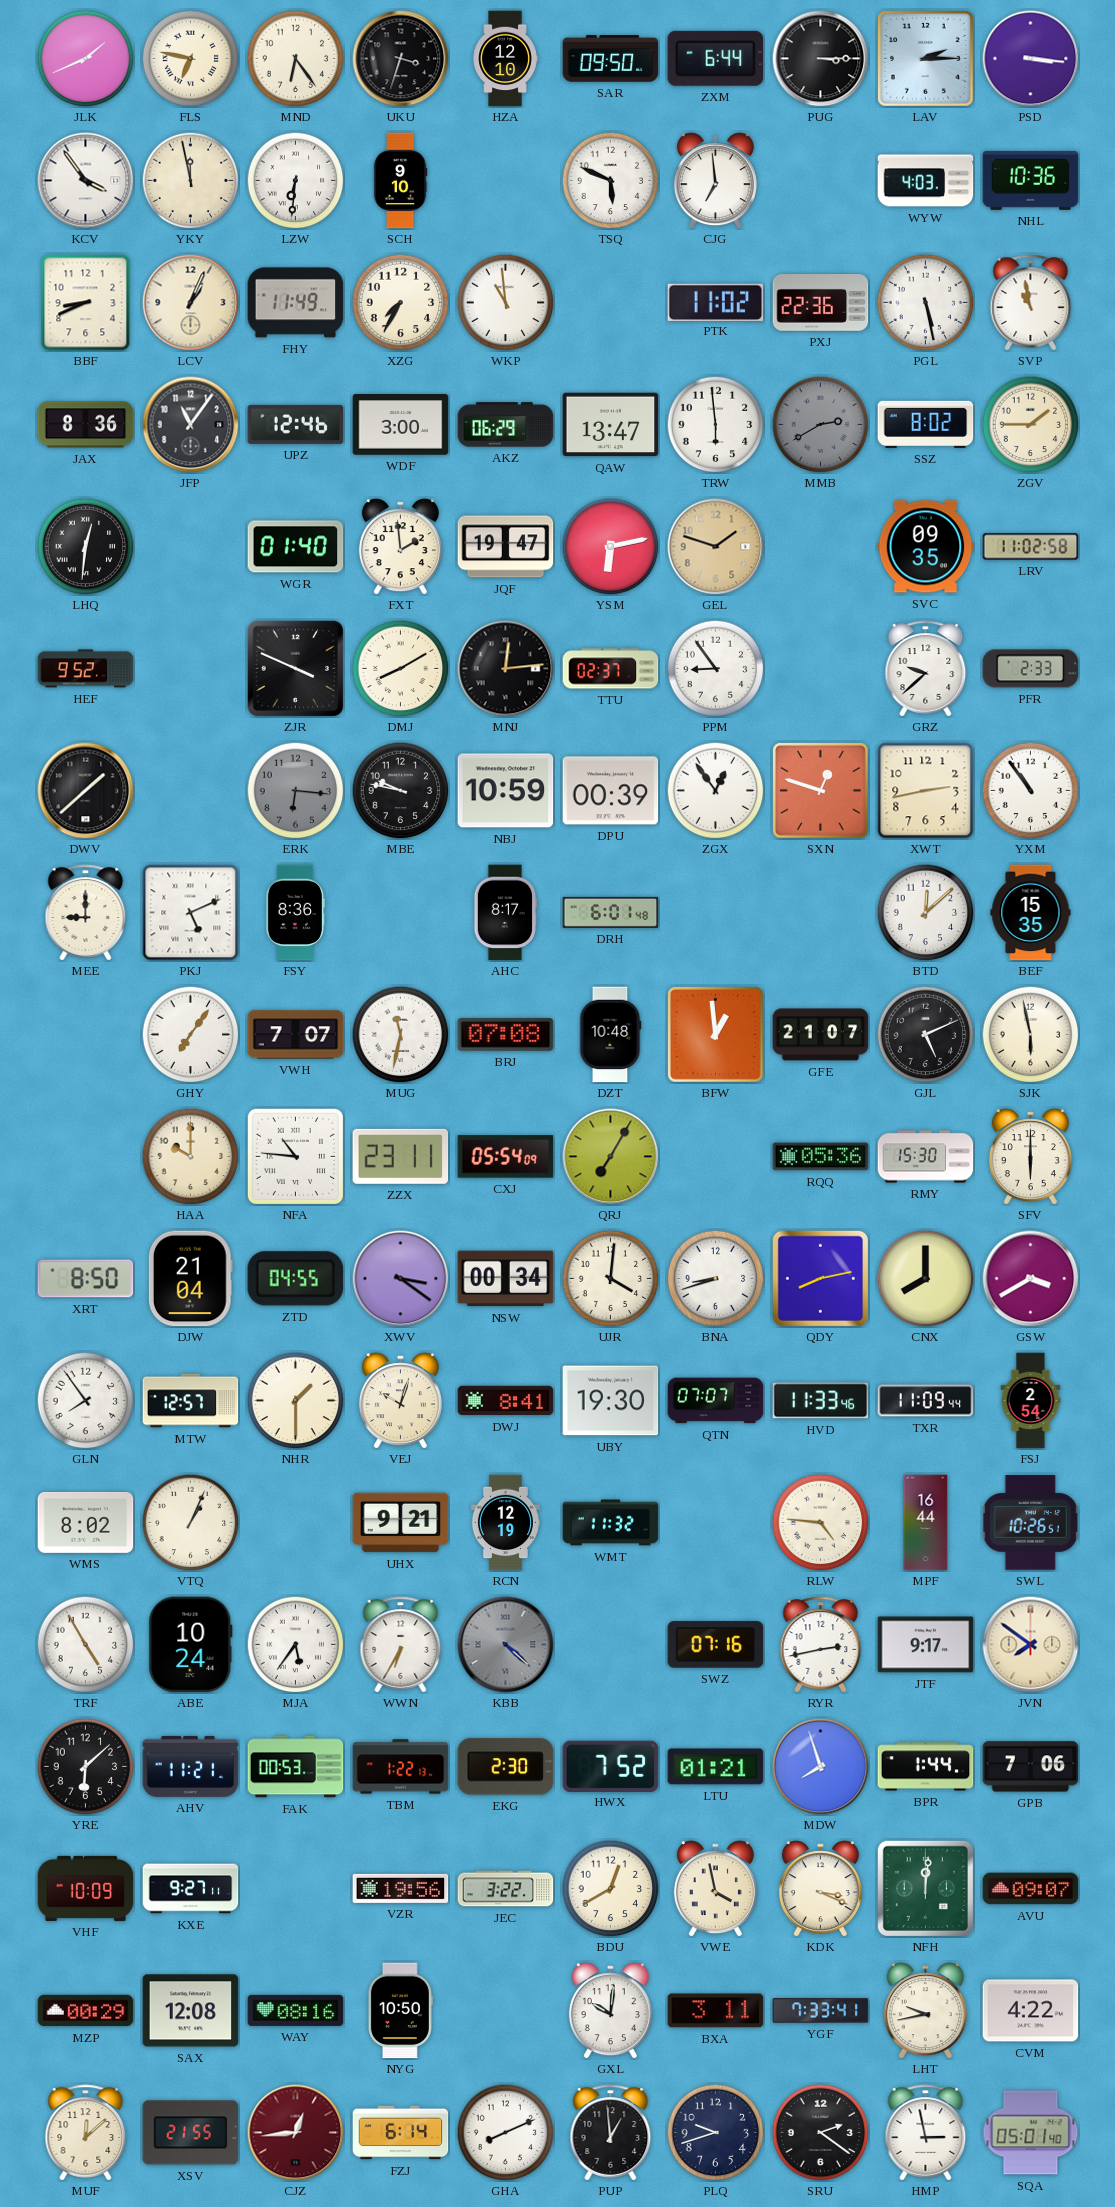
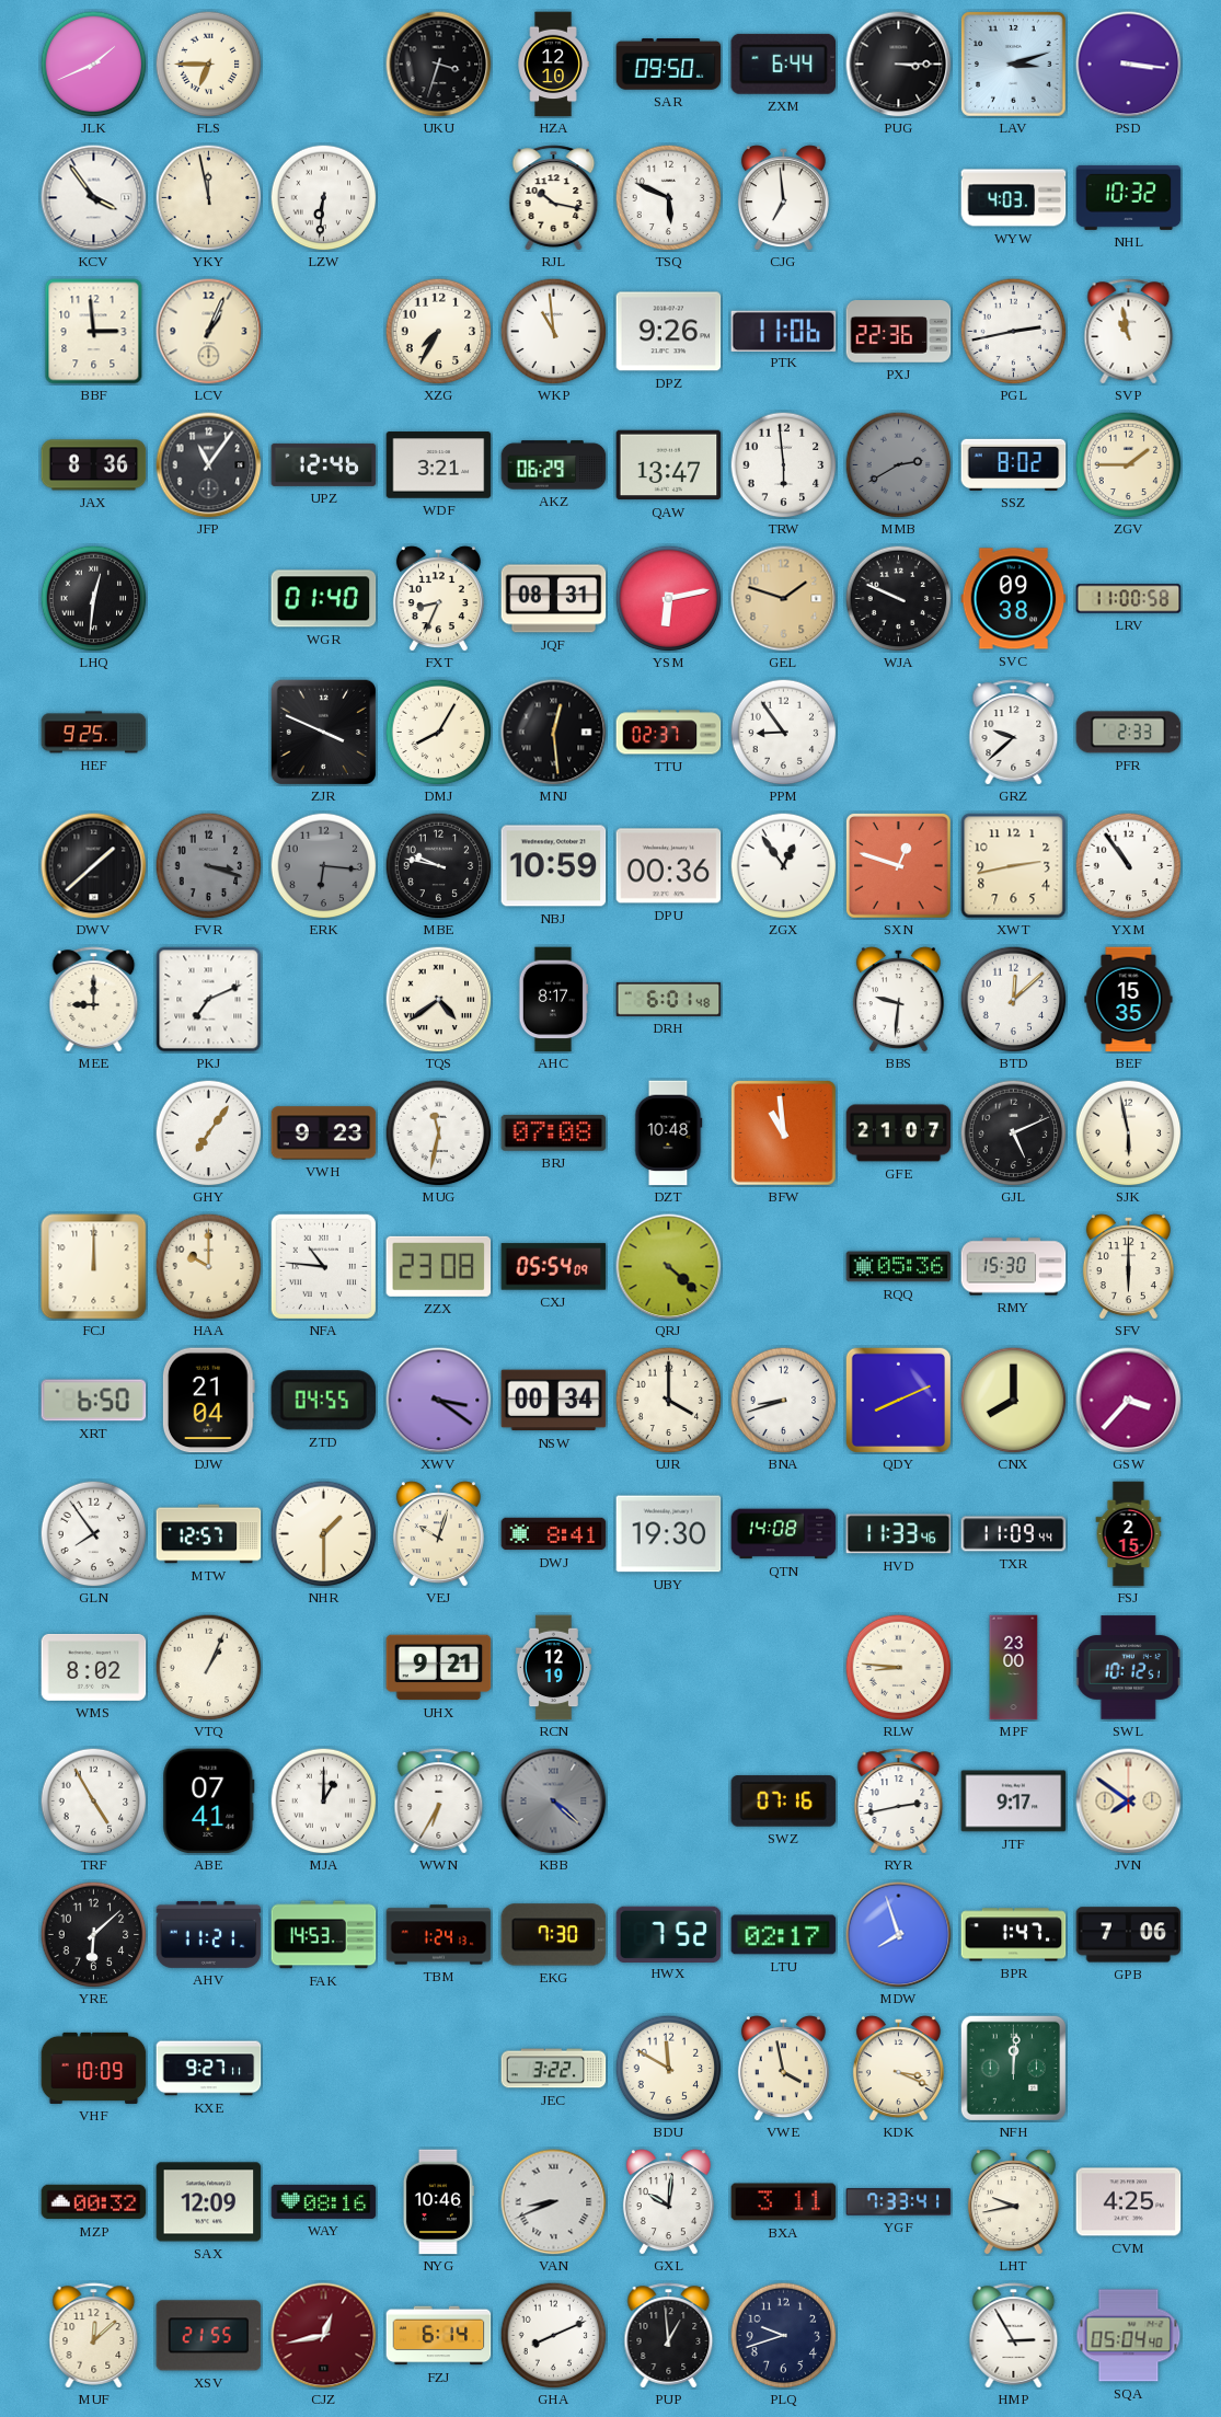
FLS: 6:47 -> 6:45
MND: 6:24 -> none
LAV: 2:15 -> 3:12
SCH: 9:10 -> none
RJL: none -> 10:17
NHL: 10:36 -> 10:32
BBF: 8:41 -> 2:59
FHY: 11:49 -> none
DPZ: none -> 9:26
PTK: 11:02 -> 11:06
PGL: 5:28 -> 2:43
WDF: 3:00 -> 3:21
FXT: 1:59 -> 8:34
JQF: 19:47 -> 08:31
WJA: none -> 9:49
SVC: 09:35 -> 09:38
LRV: 11:02 -> 11:00
HEF: 9:52 -> 9:25
DMJ: 8:10 -> 8:05
MNJ: 12:14 -> 12:29
FVR: none -> 3:18
DPU: 00:39 -> 00:36
PKJ: 5:11 -> 7:11
FSY: 8:36 -> none
TQS: none -> 4:39
BBS: none -> 9:31
VWH: 7:07 -> 9:23
BFW: 12:59 -> 10:59
FCJ: none -> 12:00
ZZX: 23:11 -> 23:08
QRJ: 7:05 -> 4:22
XRT: 8:50 -> 6:50
UJR: 4:01 -> 4:00
QDY: 8:13 -> 8:11
GSW: 3:40 -> 3:37
QTN: 07:07 -> 14:08
FSJ: 2:54 -> 2:15
WMT: 11:32 -> none
RLW: 4:46 -> 8:46
MPF: 16:44 -> 23:00
SWL: 10:26 -> 10:12
ABE: 10:24 -> 07:41
MJA: 5:36 -> 1:00
FAK: 00:53 -> 14:53
TBM: 1:22 -> 1:24
EKG: 2:30 -> 7:30
LTU: 01:21 -> 02:17
BPR: 1:44 -> 1:47
VZR: 19:56 -> none
BDU: 12:40 -> 11:50
AVU: 09:07 -> none
MZP: 00:29 -> 00:32
SAX: 12:08 -> 12:09
NYG: 10:50 -> 10:46
VAN: none -> 8:41
CVM: 4:22 -> 4:25
CJZ: 12:44 -> 12:43
SRU: 2:21 -> none
HMP: 2:58 -> 2:55
SQA: 05:01 -> 05:04
